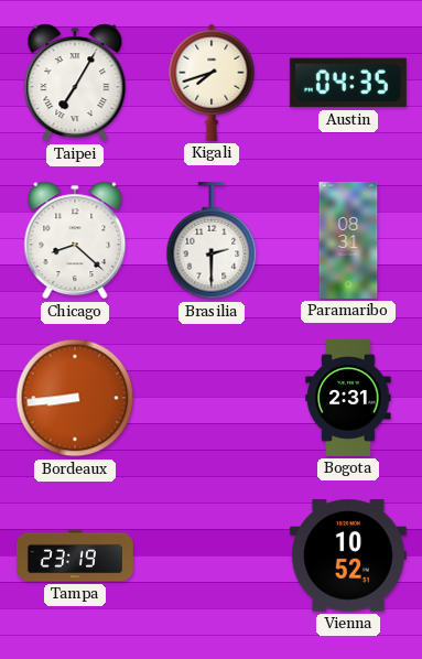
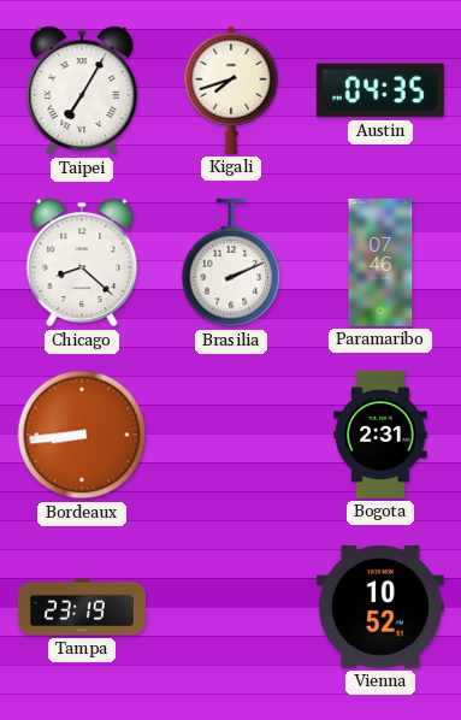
Brasilia: 2:30 -> 2:11
Paramaribo: 08:31 -> 07:46
